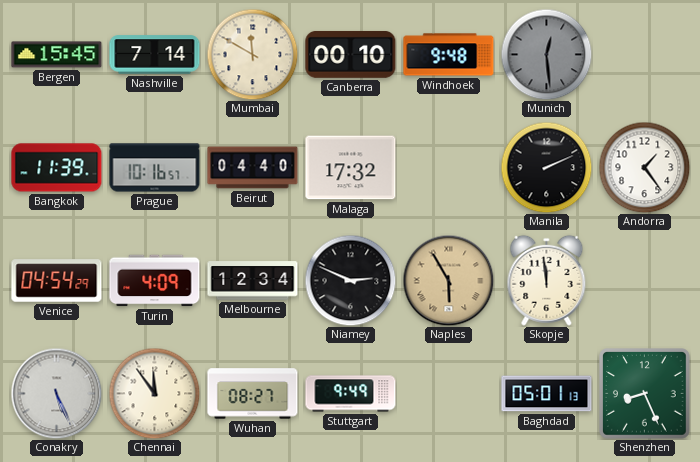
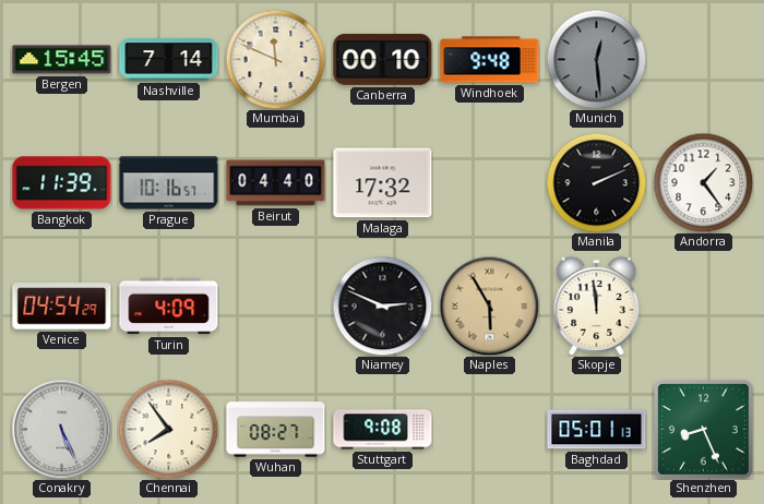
Mumbai: 11:50 -> 11:49
Melbourne: 12:34 -> none
Chennai: 11:54 -> 7:54
Stuttgart: 9:49 -> 9:08
